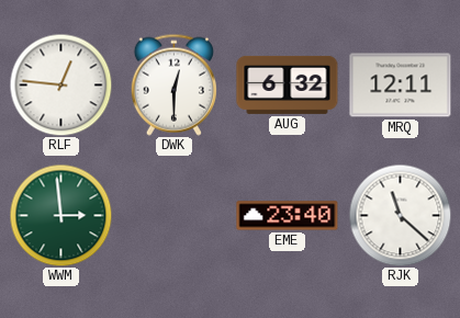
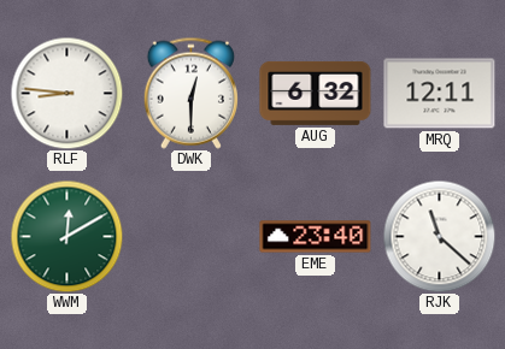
RLF: 12:46 -> 8:46
WWM: 2:59 -> 12:10
